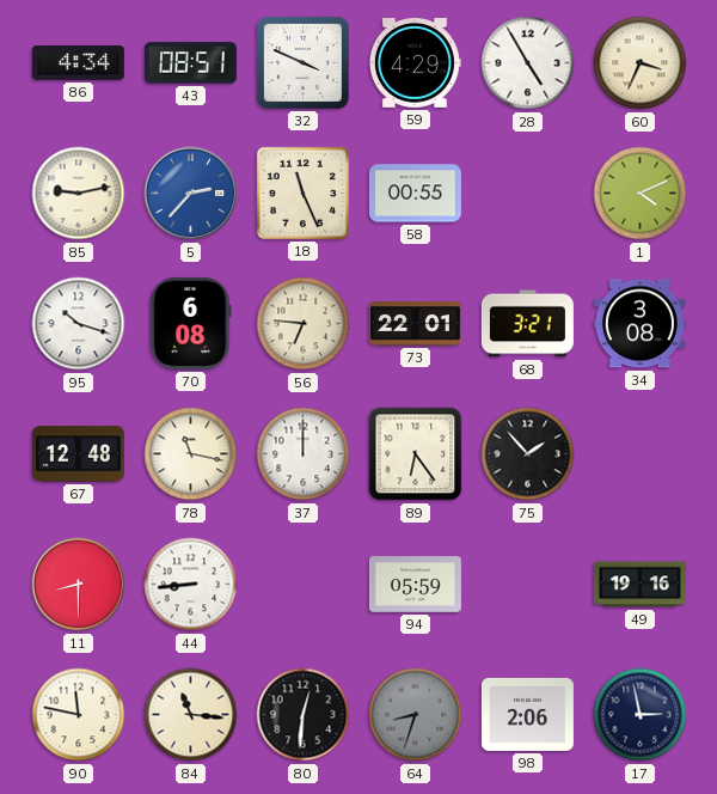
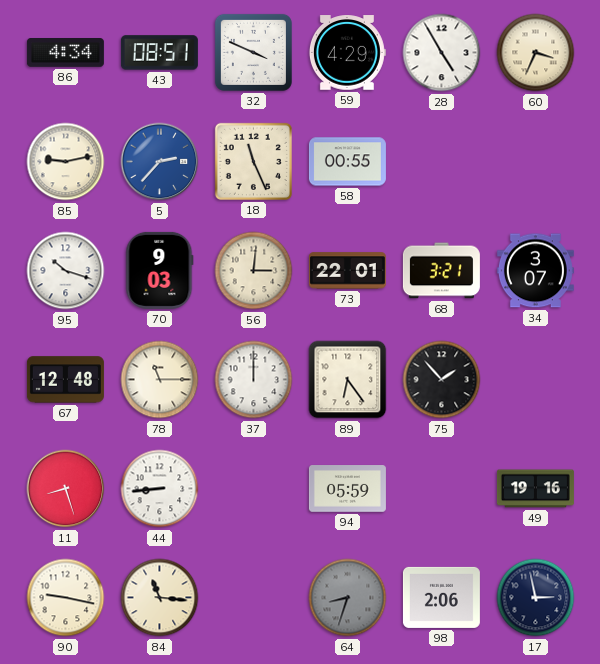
1: 4:11 -> none
70: 6:08 -> 9:03
56: 6:46 -> 3:01
34: 3:08 -> 3:07
78: 11:17 -> 11:15
11: 8:30 -> 8:27
90: 11:47 -> 9:17
80: 12:31 -> none
